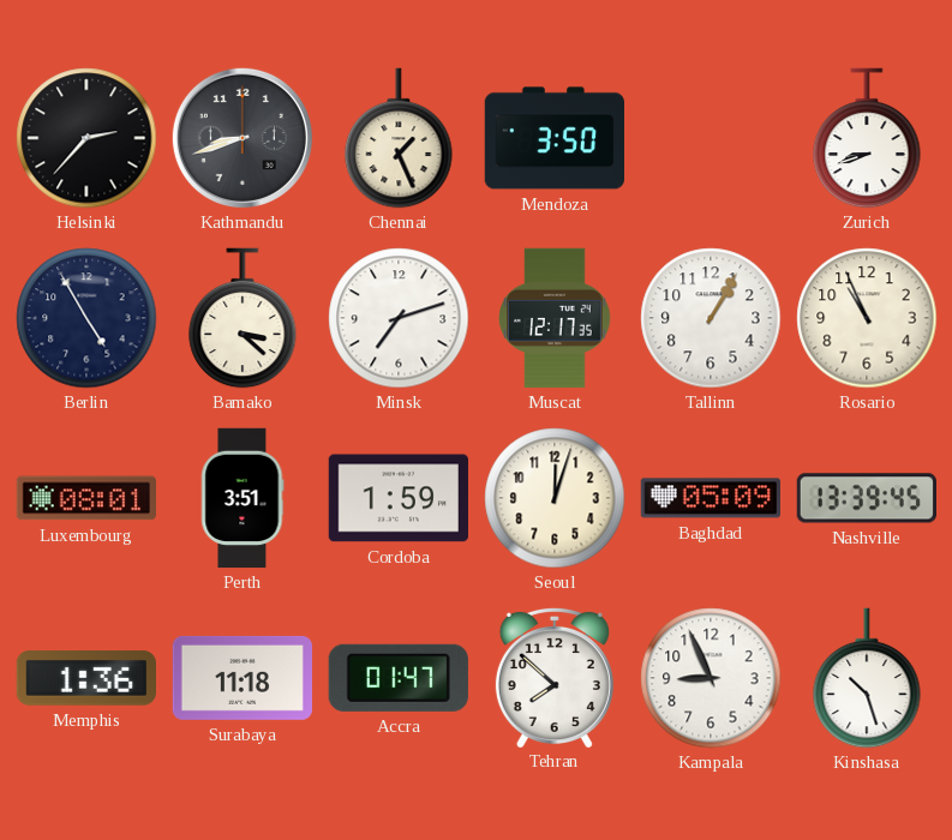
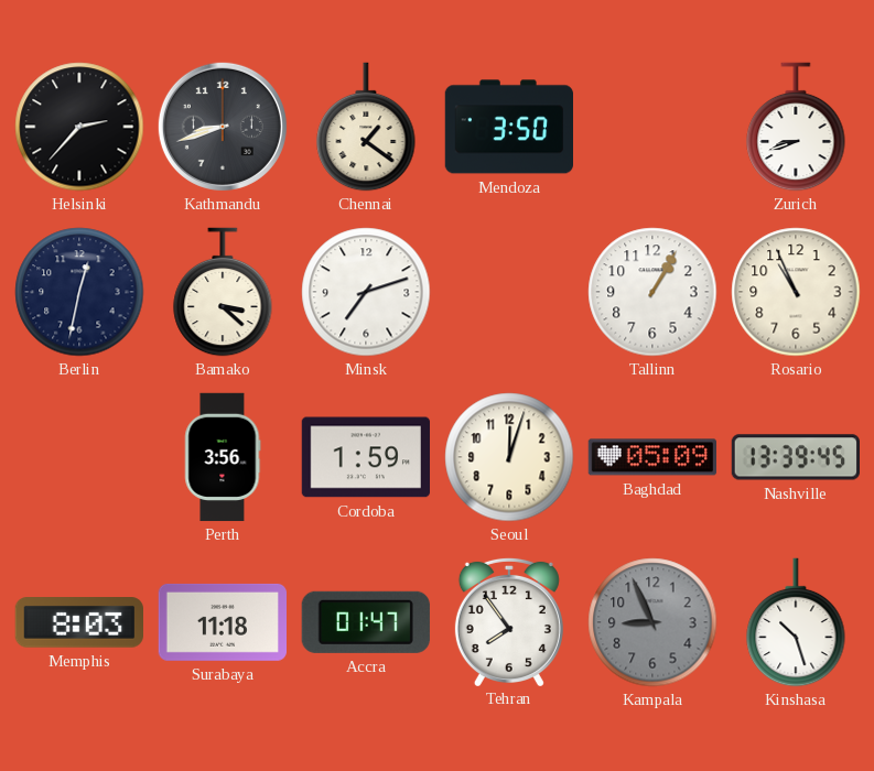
Chennai: 1:26 -> 1:21
Berlin: 4:55 -> 12:32
Muscat: 12:17 -> none
Luxembourg: 08:01 -> none
Perth: 3:51 -> 3:56
Memphis: 1:36 -> 8:03
Tehran: 7:52 -> 7:54
Kampala dial: white -> grey
